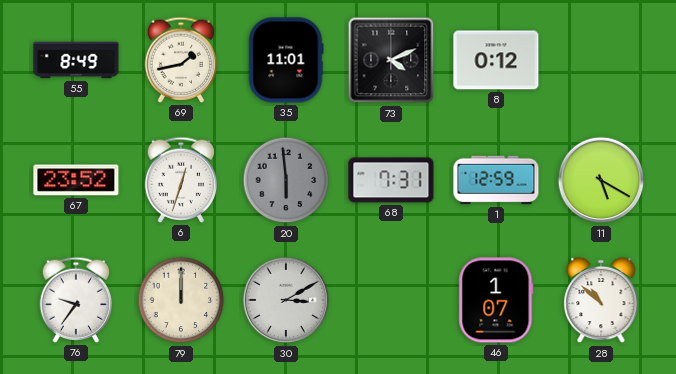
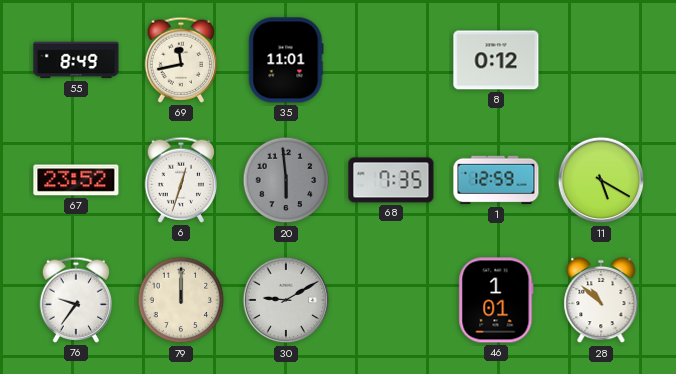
69: 1:43 -> 11:43
73: 4:11 -> none
68: 7:31 -> 7:35
30: 3:10 -> 9:10
46: 1:07 -> 1:01
